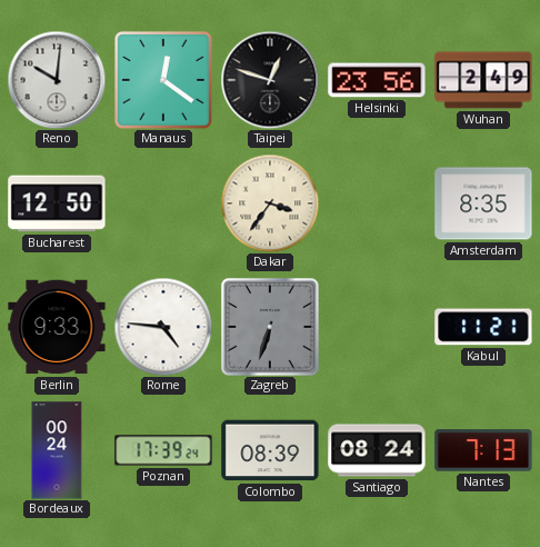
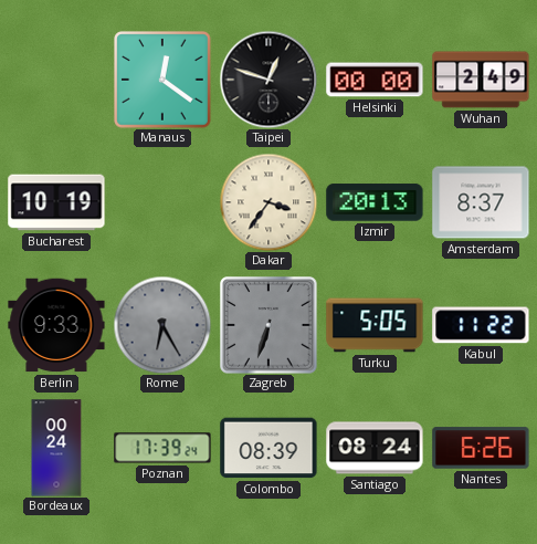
Reno: 10:01 -> none
Helsinki: 23:56 -> 00:00
Bucharest: 12:50 -> 10:19
Izmir: none -> 20:13
Amsterdam: 8:35 -> 8:37
Rome: 4:46 -> 6:25
Rome dial: white -> grey
Turku: none -> 5:05
Kabul: 11:21 -> 11:22
Nantes: 7:13 -> 6:26
